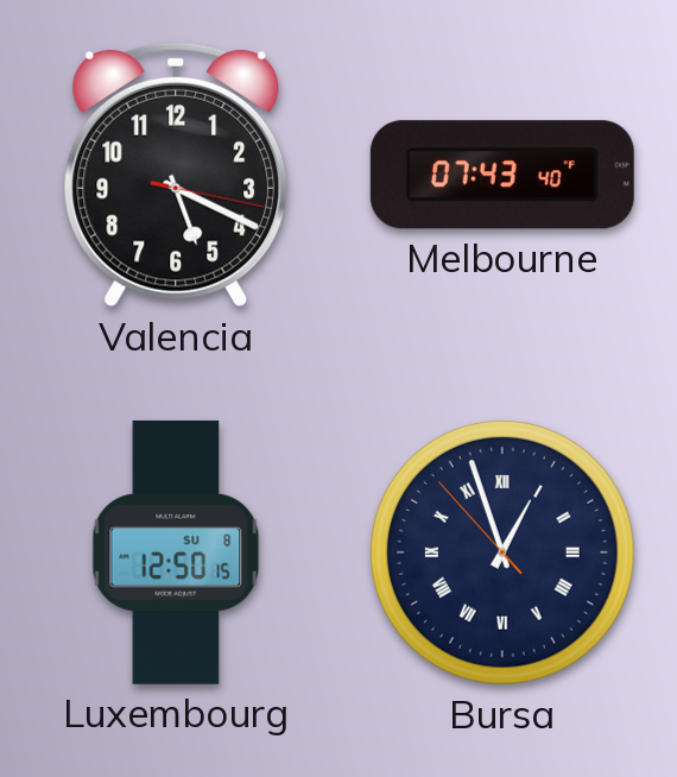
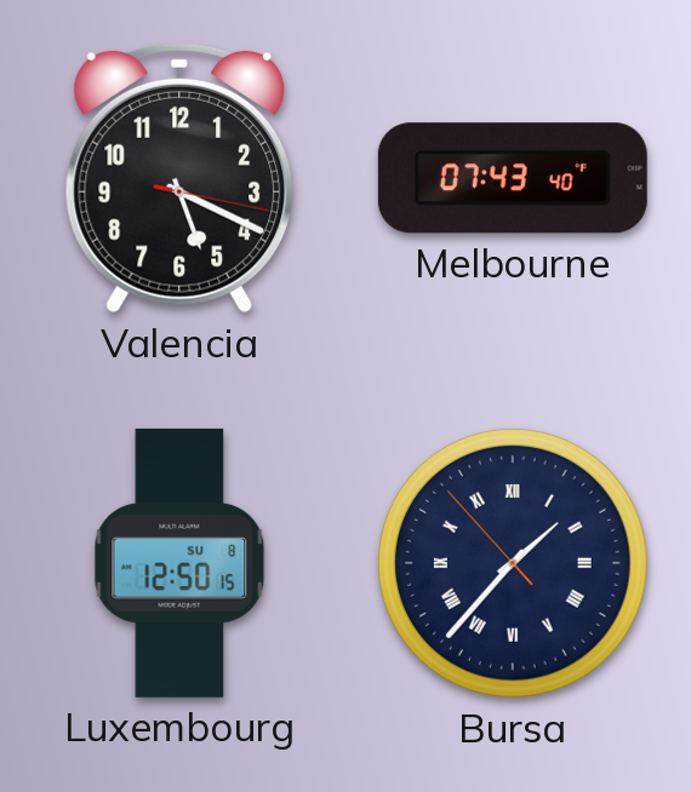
Bursa: 12:56 -> 1:36
